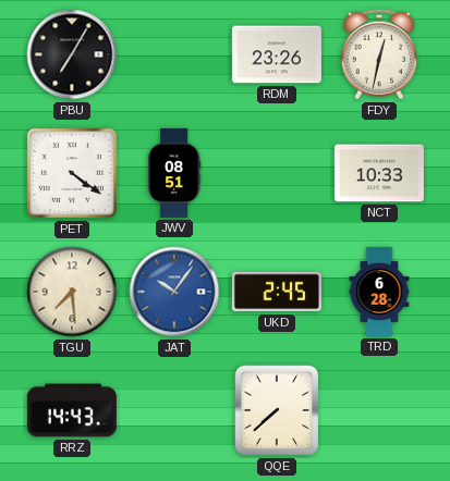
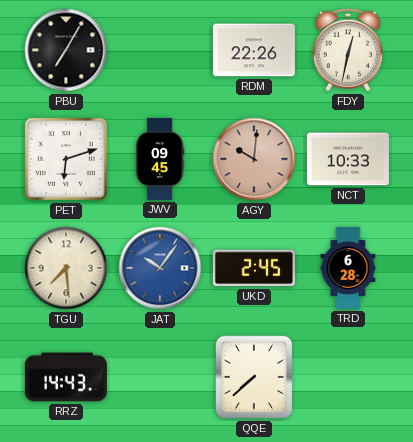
RDM: 23:26 -> 22:26
PET: 4:21 -> 6:12
JWV: 08:51 -> 09:45
AGY: none -> 10:01
